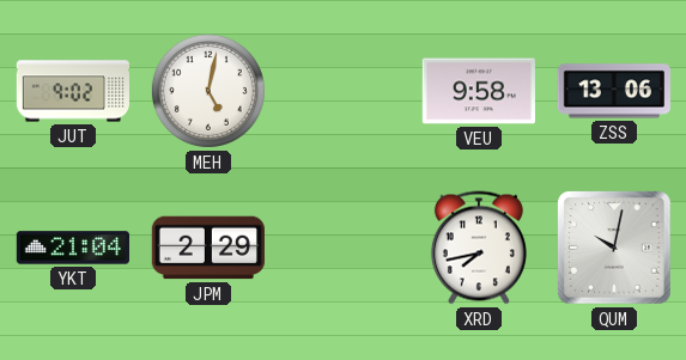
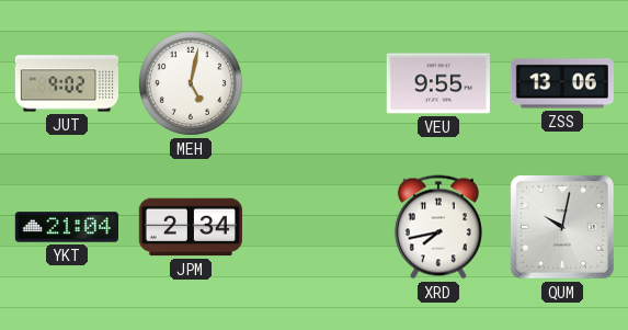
VEU: 9:58 -> 9:55
JPM: 2:29 -> 2:34
